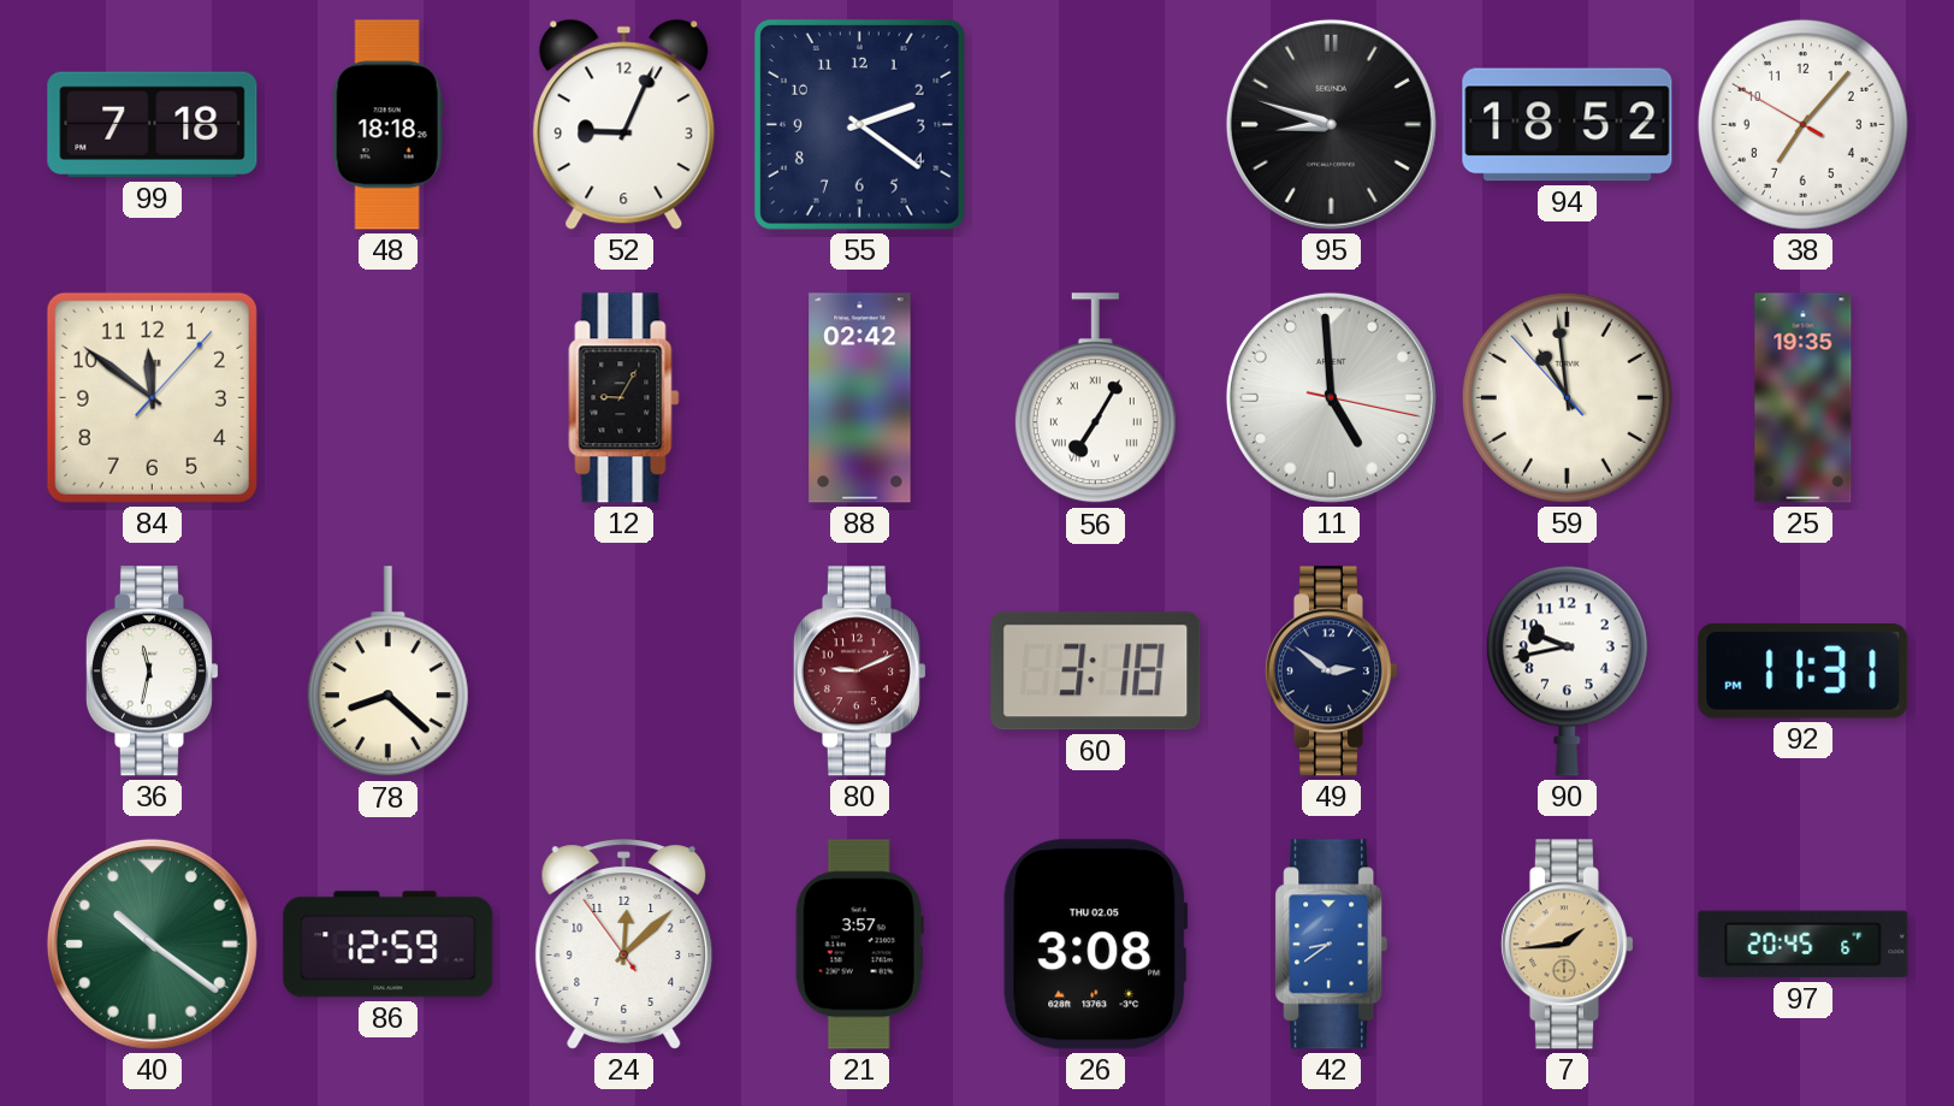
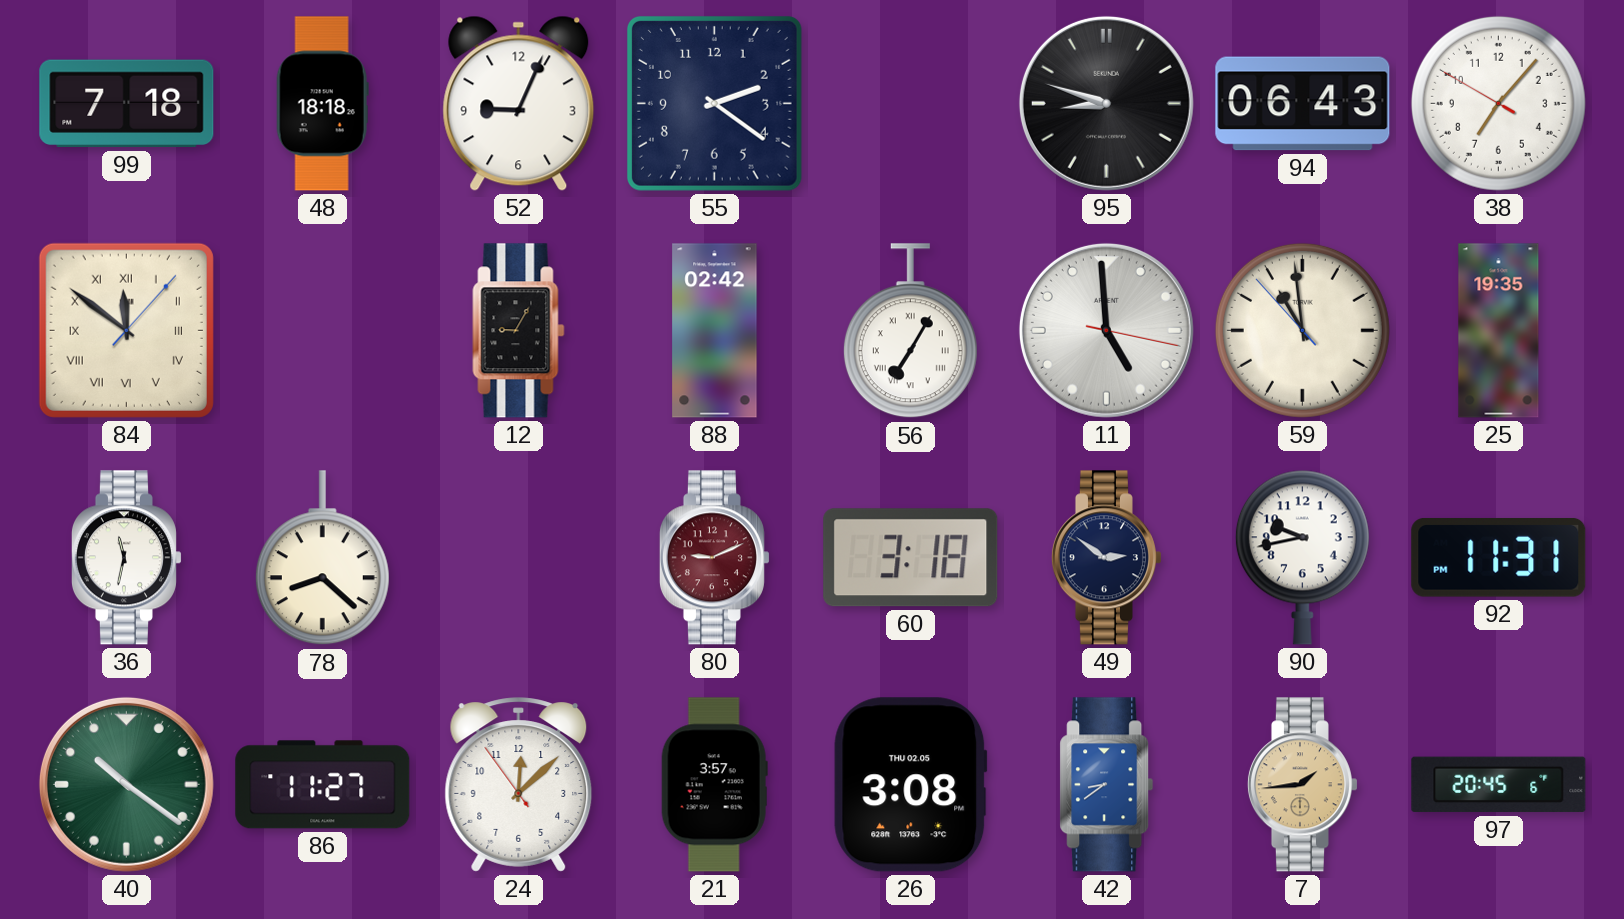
94: 18:52 -> 06:43
84 numerals: Arabic -> Roman
86: 12:59 -> 11:27
